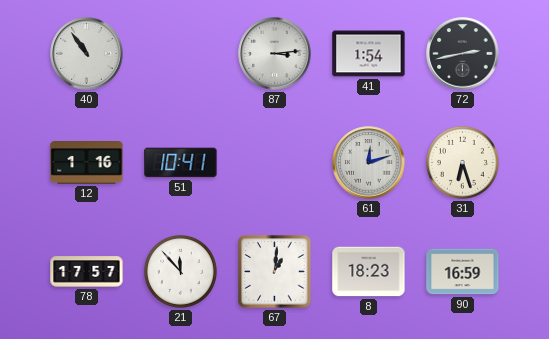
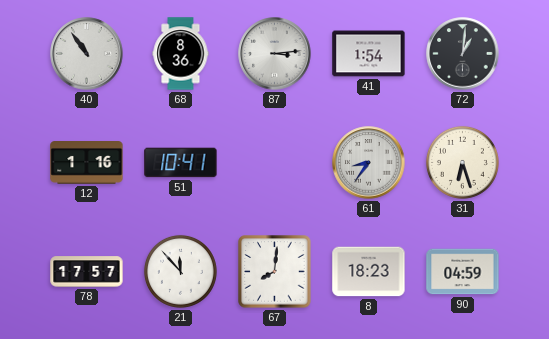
68: none -> 8:36
72: 2:43 -> 1:01
61: 12:12 -> 8:36
67: 1:01 -> 8:01
90: 16:59 -> 04:59
